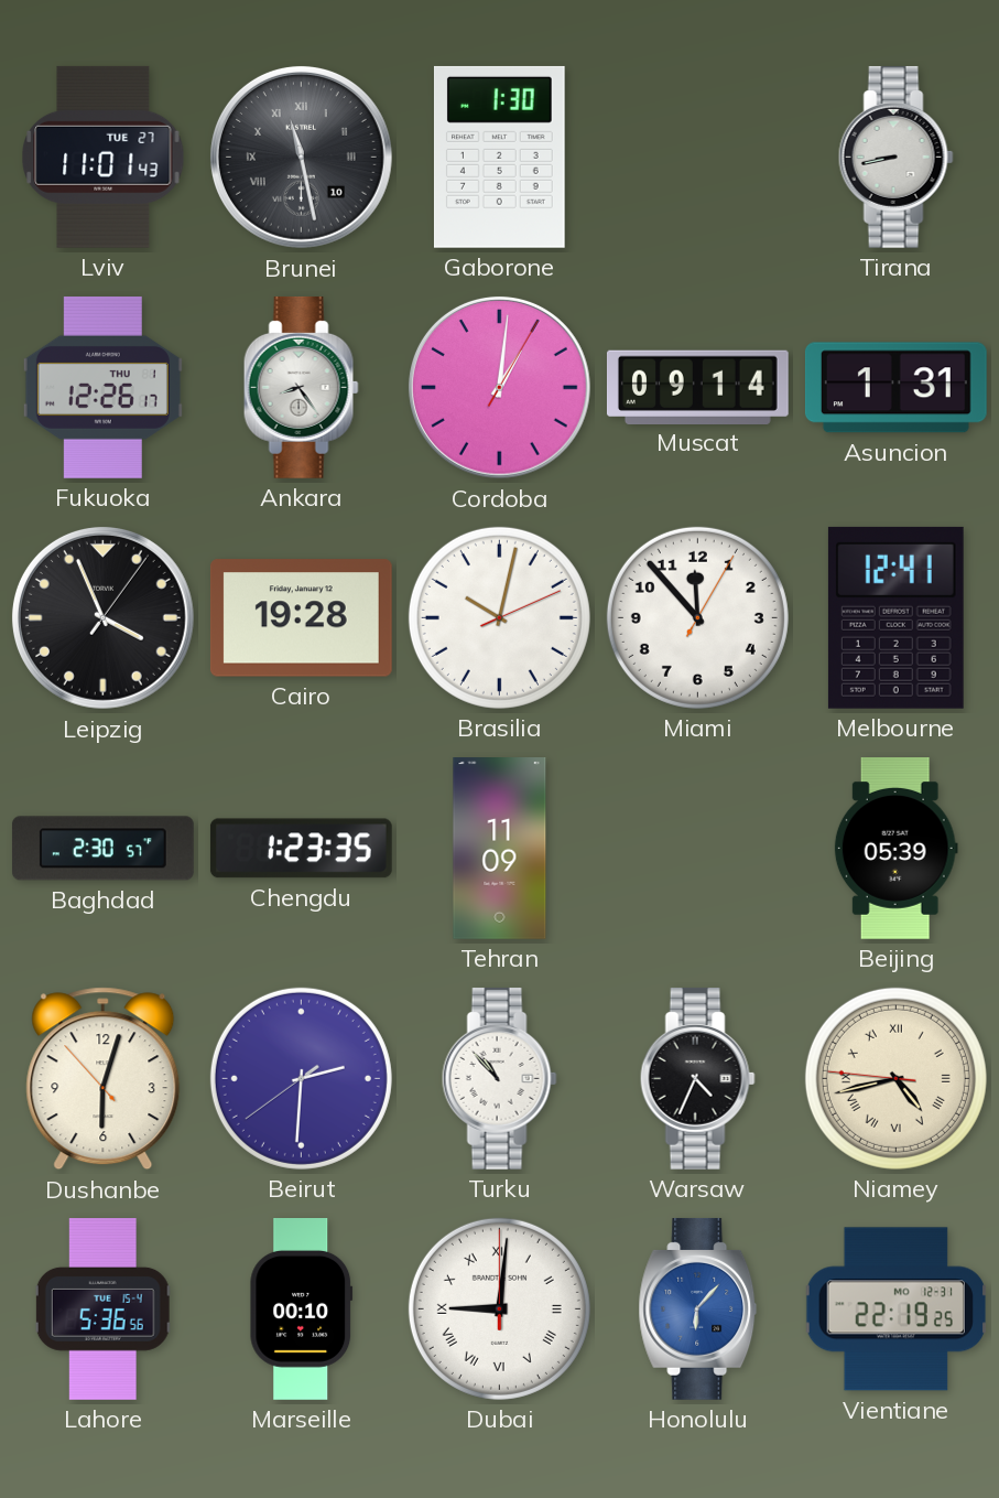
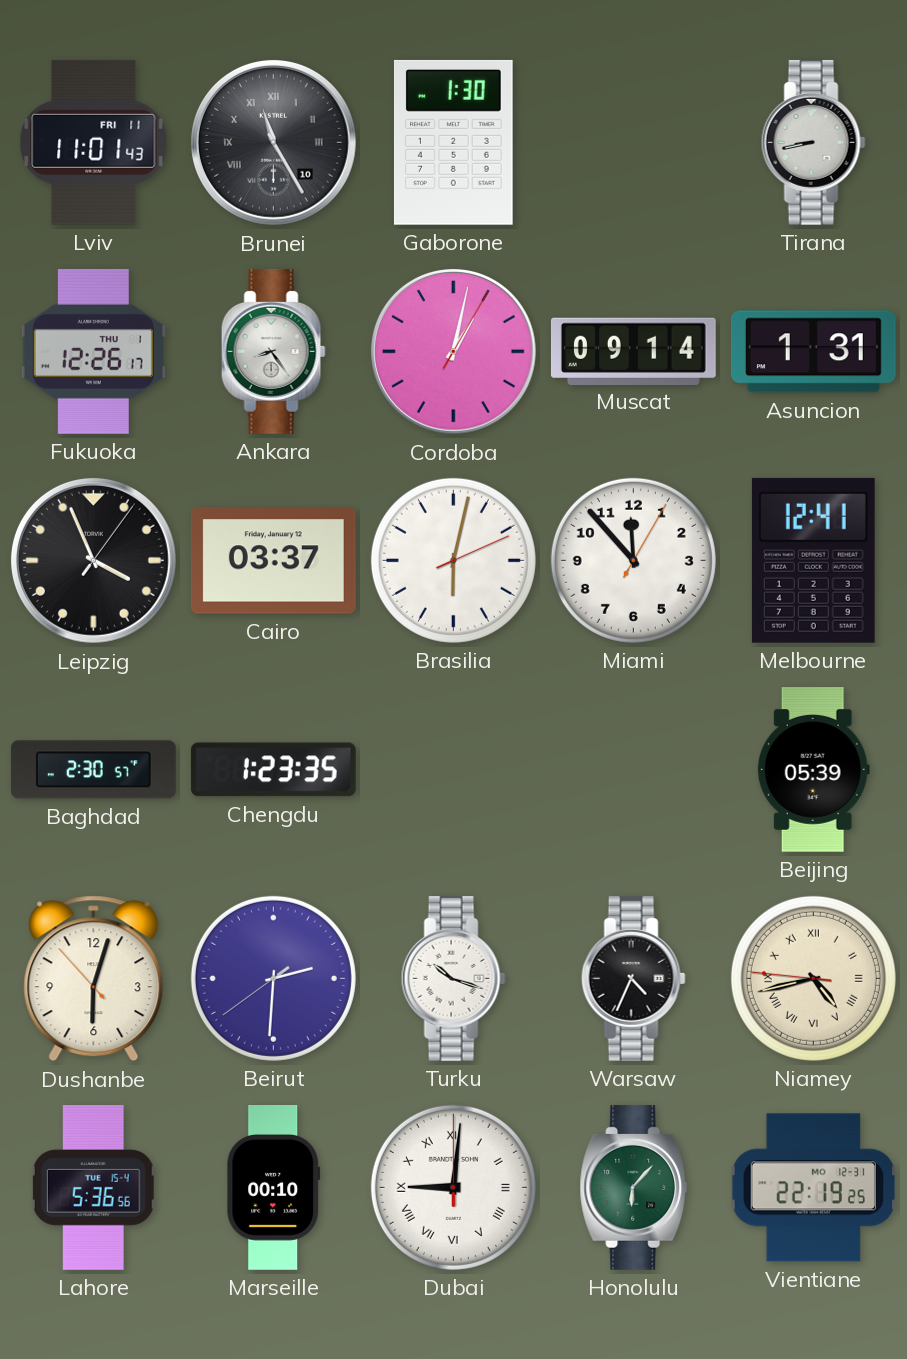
Lviv date: TUE 27 -> FRI 11
Brunei: 11:28 -> 11:25
Cordoba: 1:01 -> 1:02
Cairo: 19:28 -> 03:37
Brasilia: 10:02 -> 6:02
Tehran: 11:09 -> none
Turku: 10:53 -> 10:18
Honolulu dial: blue -> green
